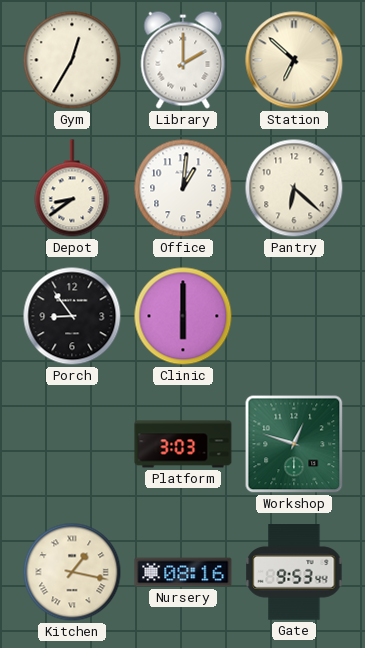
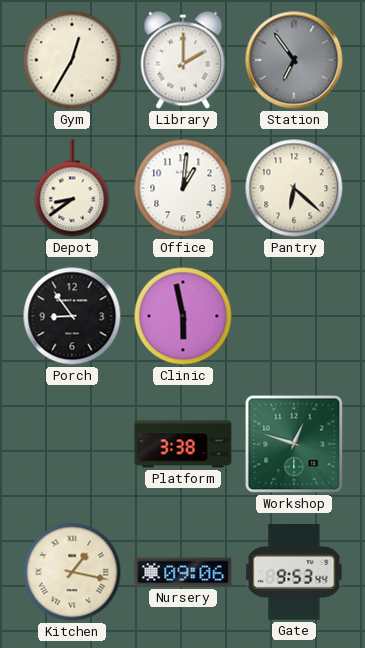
Station: 6:52 -> 6:54
Station dial: cream -> grey
Clinic: 6:00 -> 5:58
Platform: 3:03 -> 3:38
Nursery: 08:16 -> 09:06
